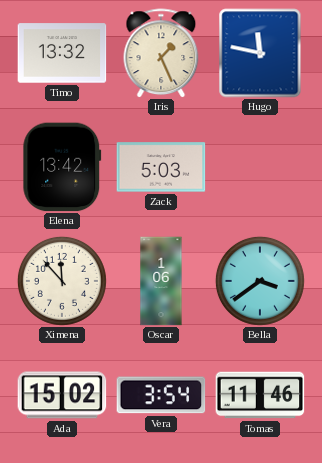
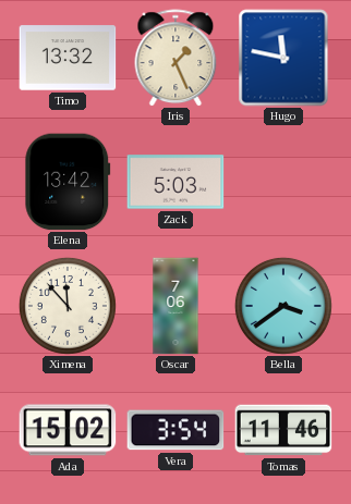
Oscar: 1:06 -> 7:06
